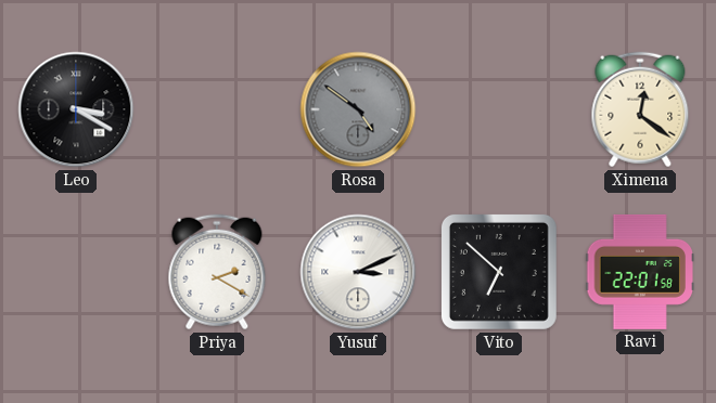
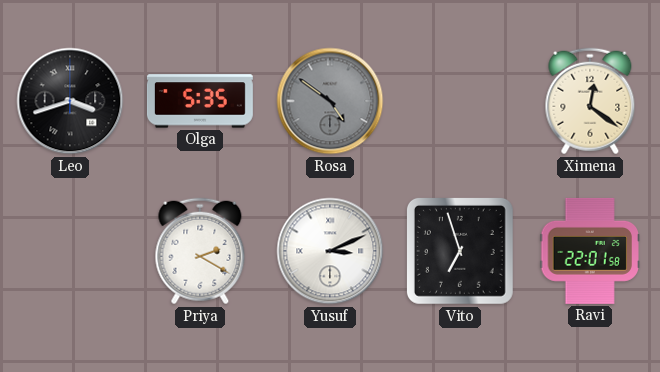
Leo: 3:20 -> 3:42
Olga: none -> 5:35
Vito: 6:52 -> 6:57
